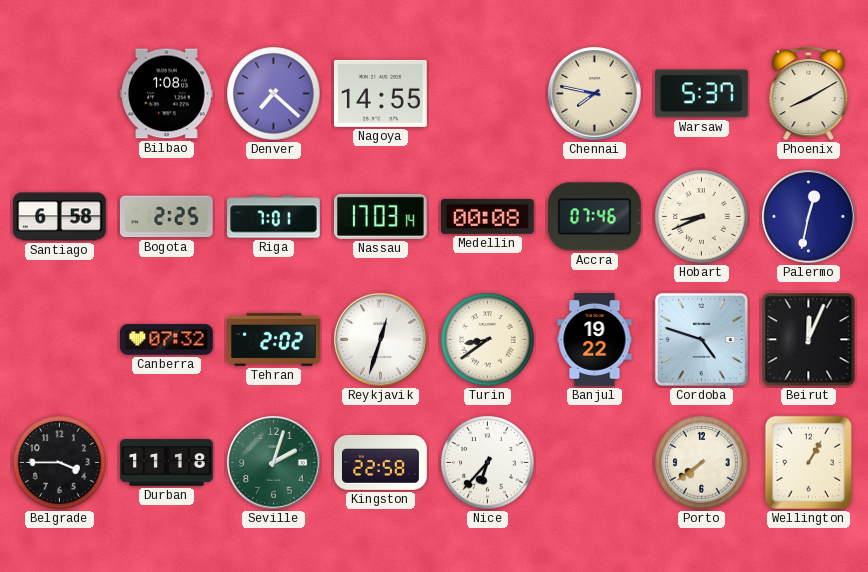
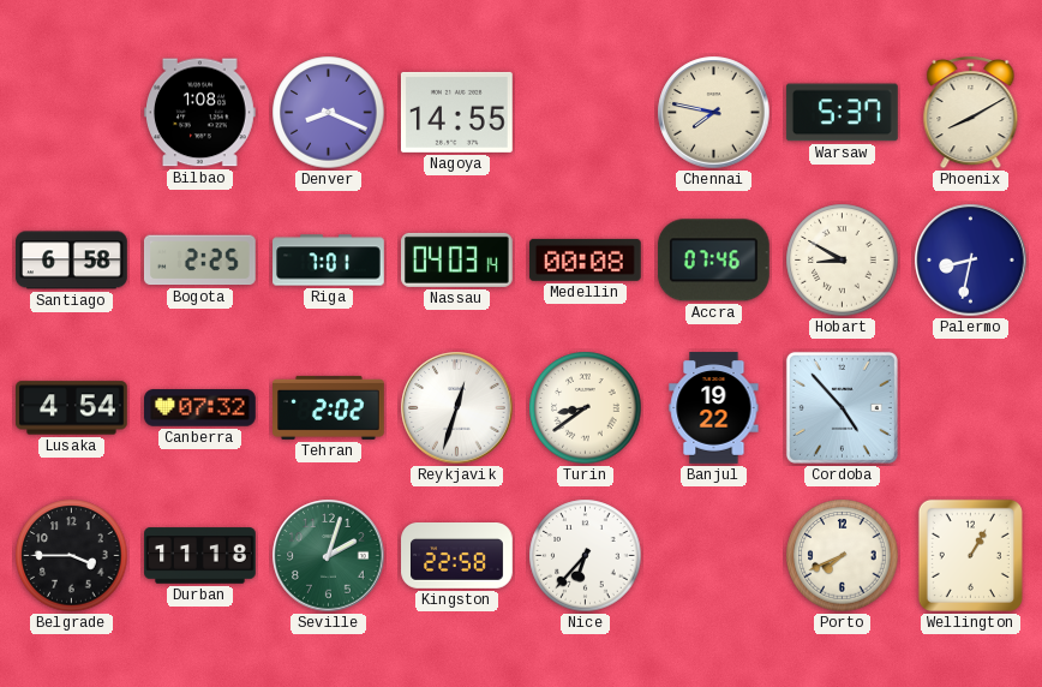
Denver: 7:22 -> 8:19
Nassau: 17:03 -> 04:03
Hobart: 8:41 -> 8:50
Palermo: 12:32 -> 8:32
Lusaka: none -> 4:54
Cordoba: 4:48 -> 4:53
Beirut: 12:04 -> none
Porto: 7:39 -> 7:41
